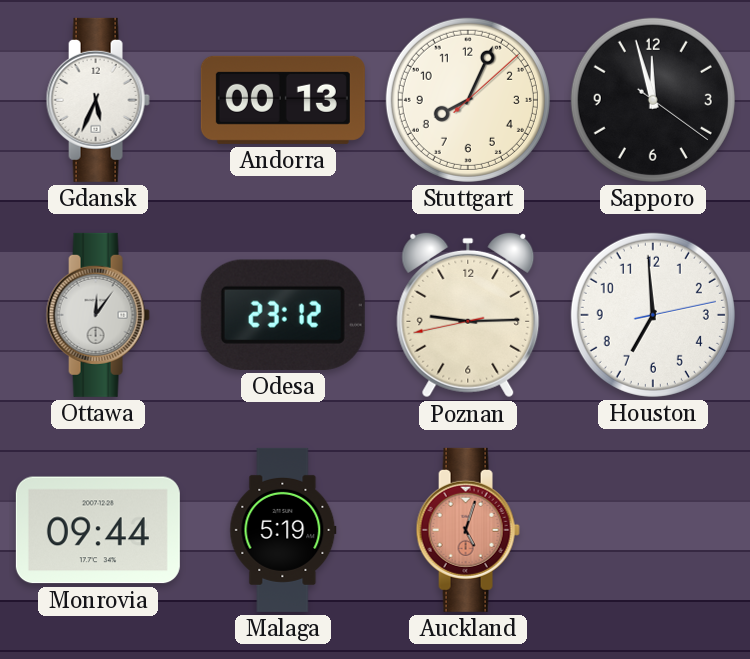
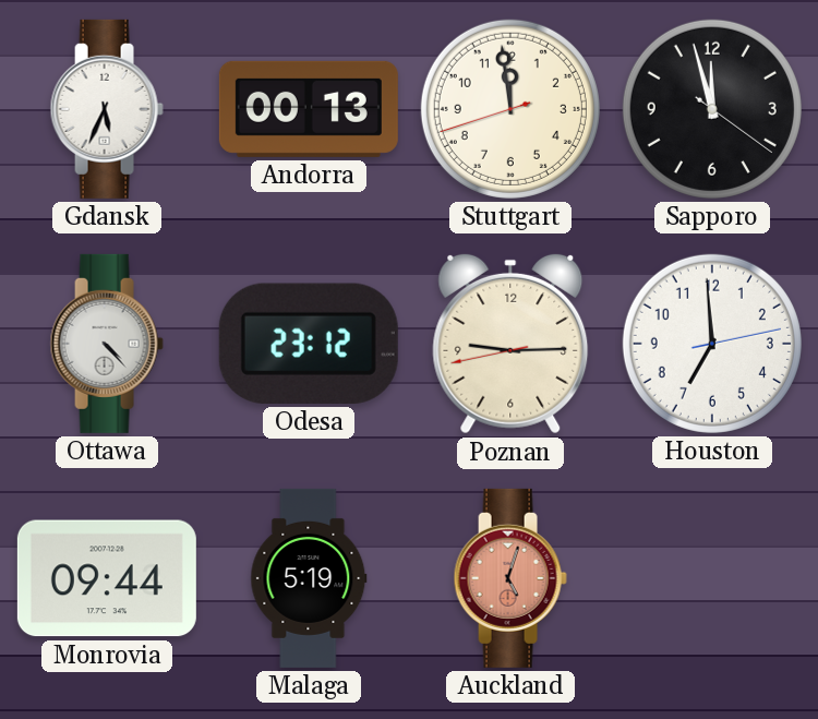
Stuttgart: 8:04 -> 11:58
Ottawa: 12:06 -> 4:23
